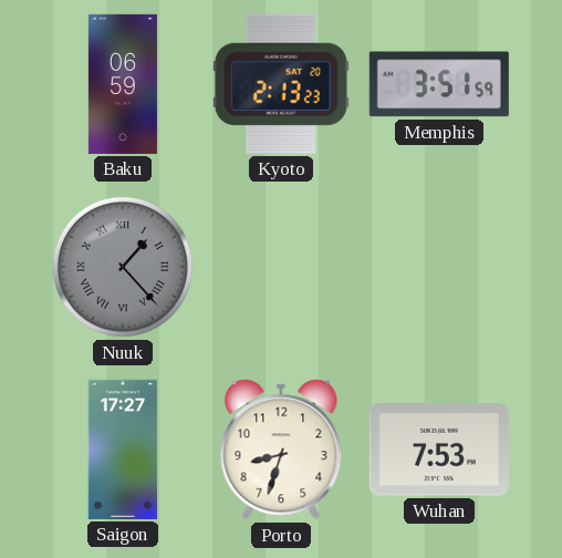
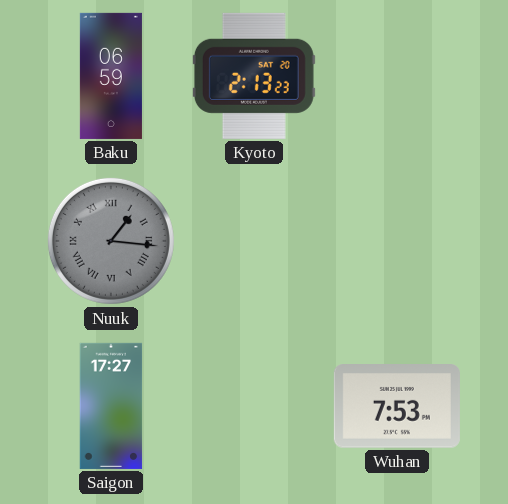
Memphis: 3:51 -> none
Nuuk: 1:23 -> 1:16
Porto: 8:33 -> none
